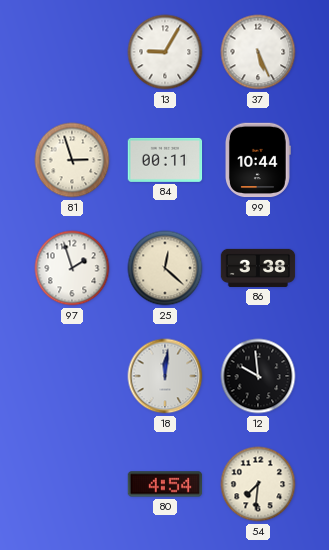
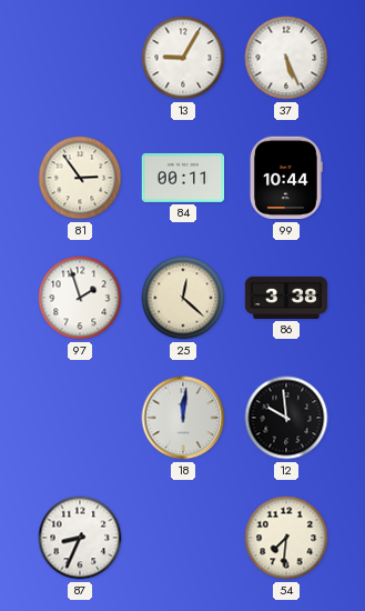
81: 2:57 -> 2:54
87: none -> 8:34
80: 4:54 -> none
